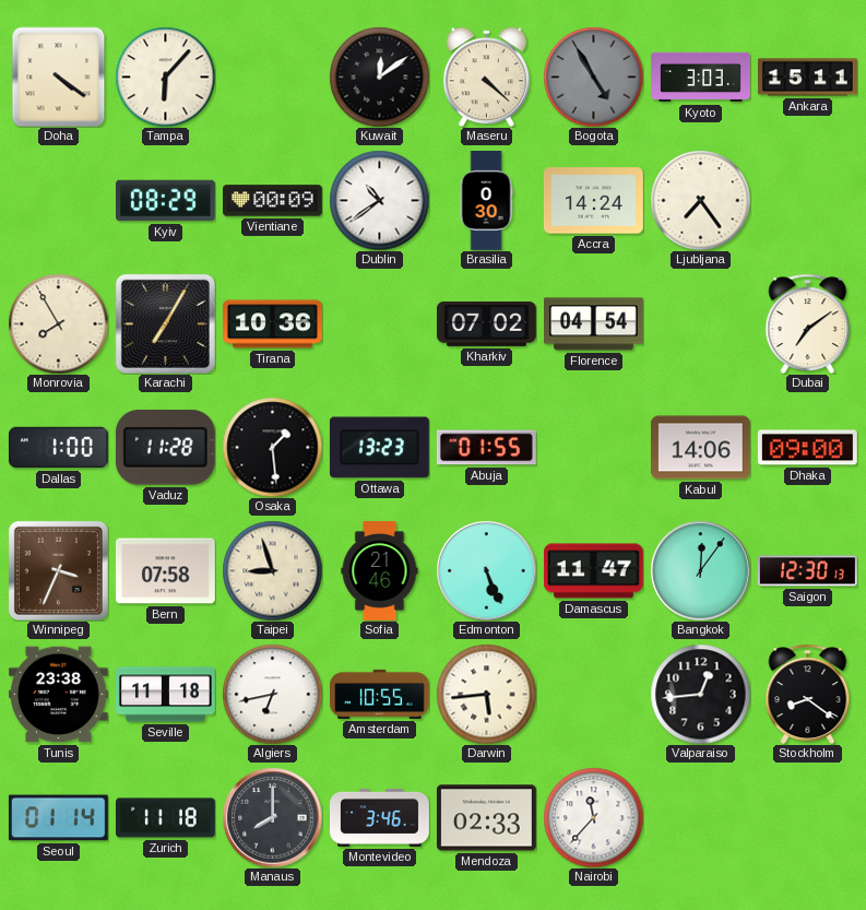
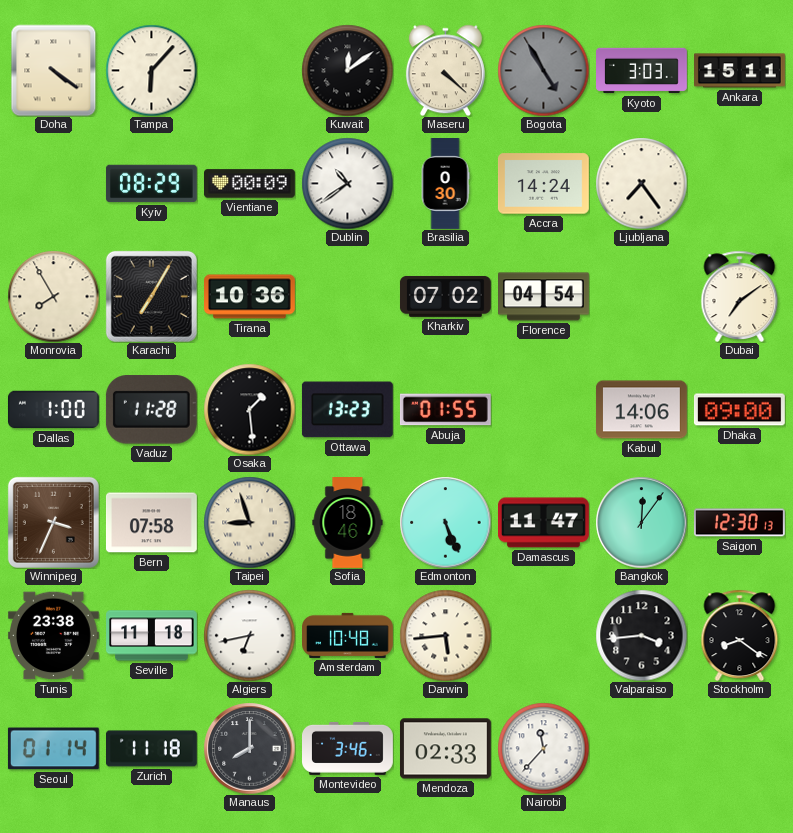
Sofia: 21:46 -> 18:46
Amsterdam: 10:55 -> 10:48
Valparaiso: 12:44 -> 3:44
